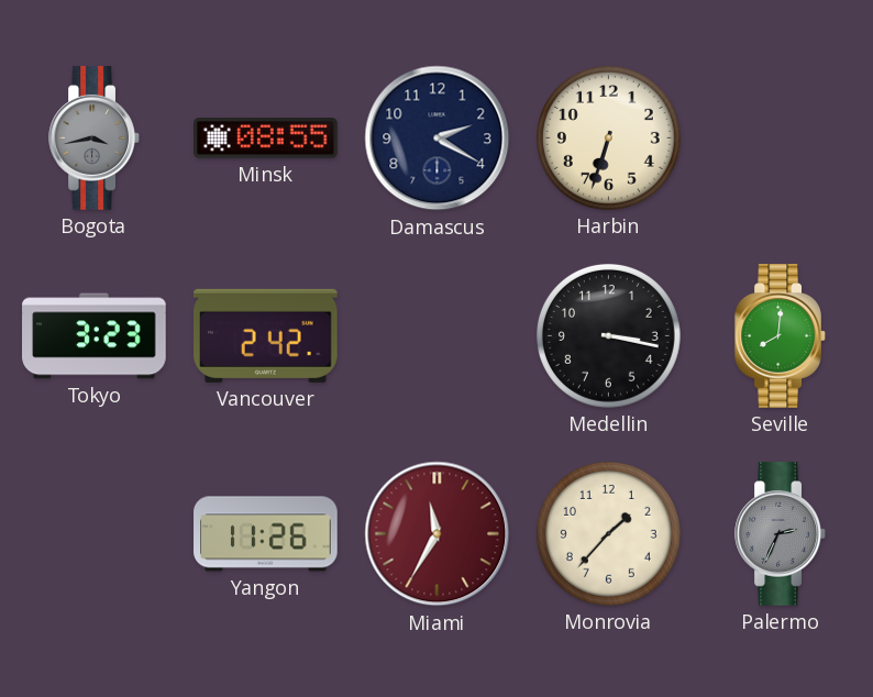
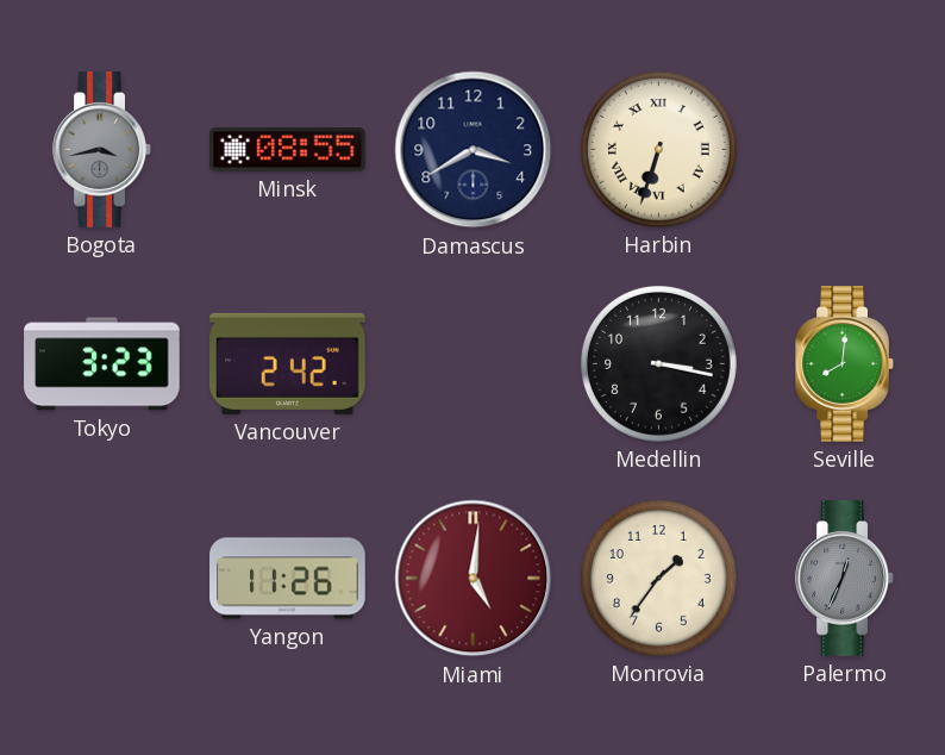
Damascus: 2:20 -> 3:40
Harbin numerals: Arabic -> Roman
Miami: 11:35 -> 5:01
Monrovia: 1:37 -> 1:36
Palermo: 2:34 -> 12:34
